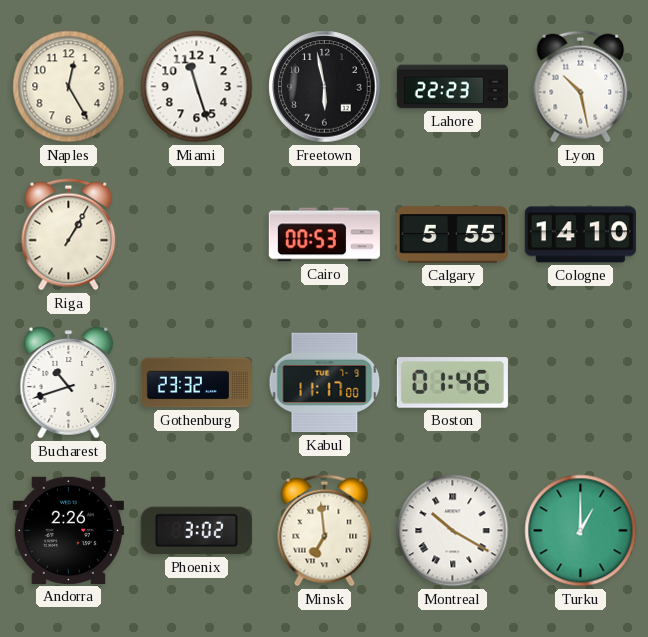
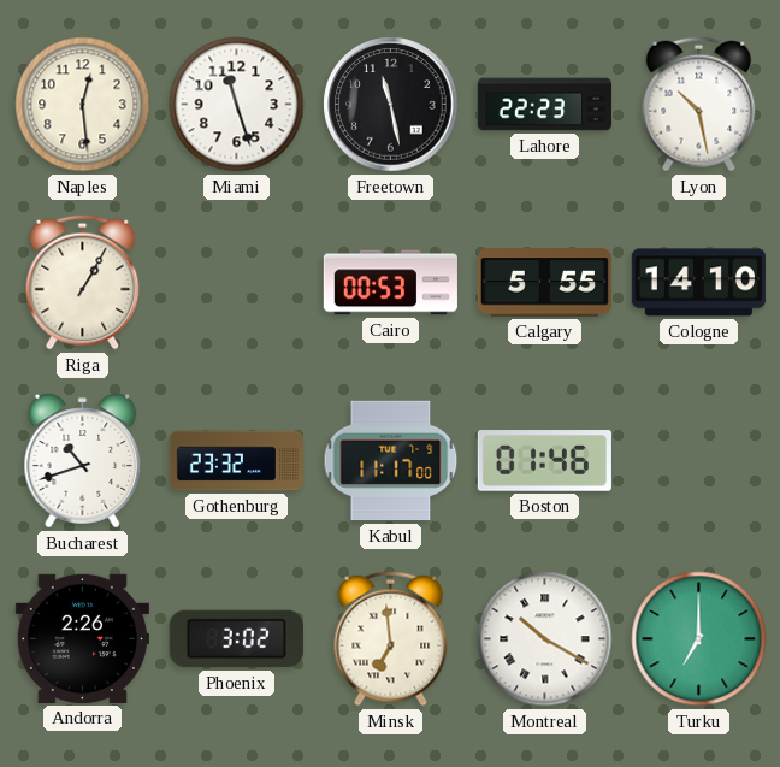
Naples: 12:25 -> 12:29
Freetown: 5:58 -> 11:28
Turku: 1:00 -> 7:00
